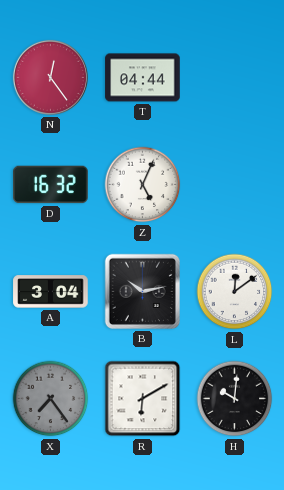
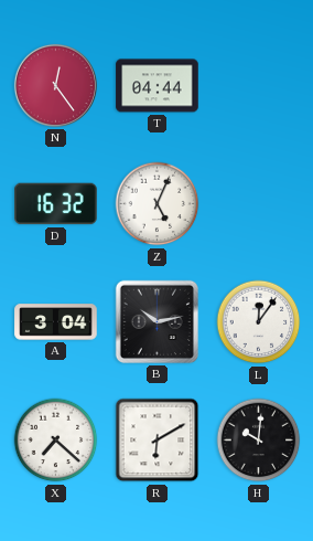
L: 12:09 -> 12:06
X: 7:24 -> 7:22
X dial: grey -> white
